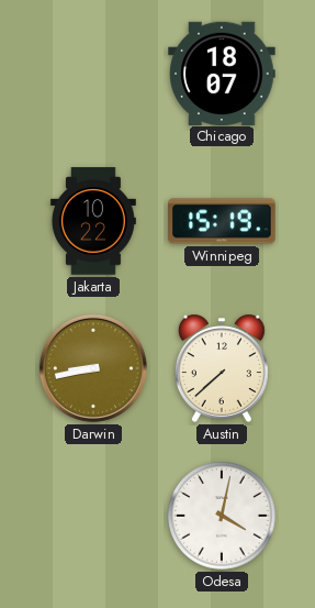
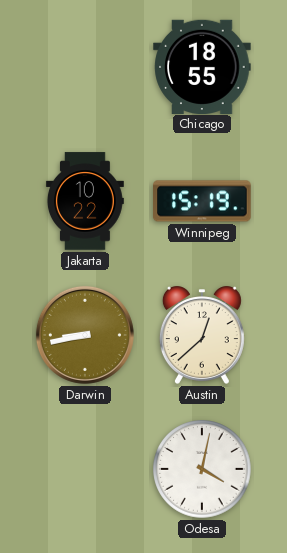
Chicago: 18:07 -> 18:55
Austin: 7:38 -> 12:38
